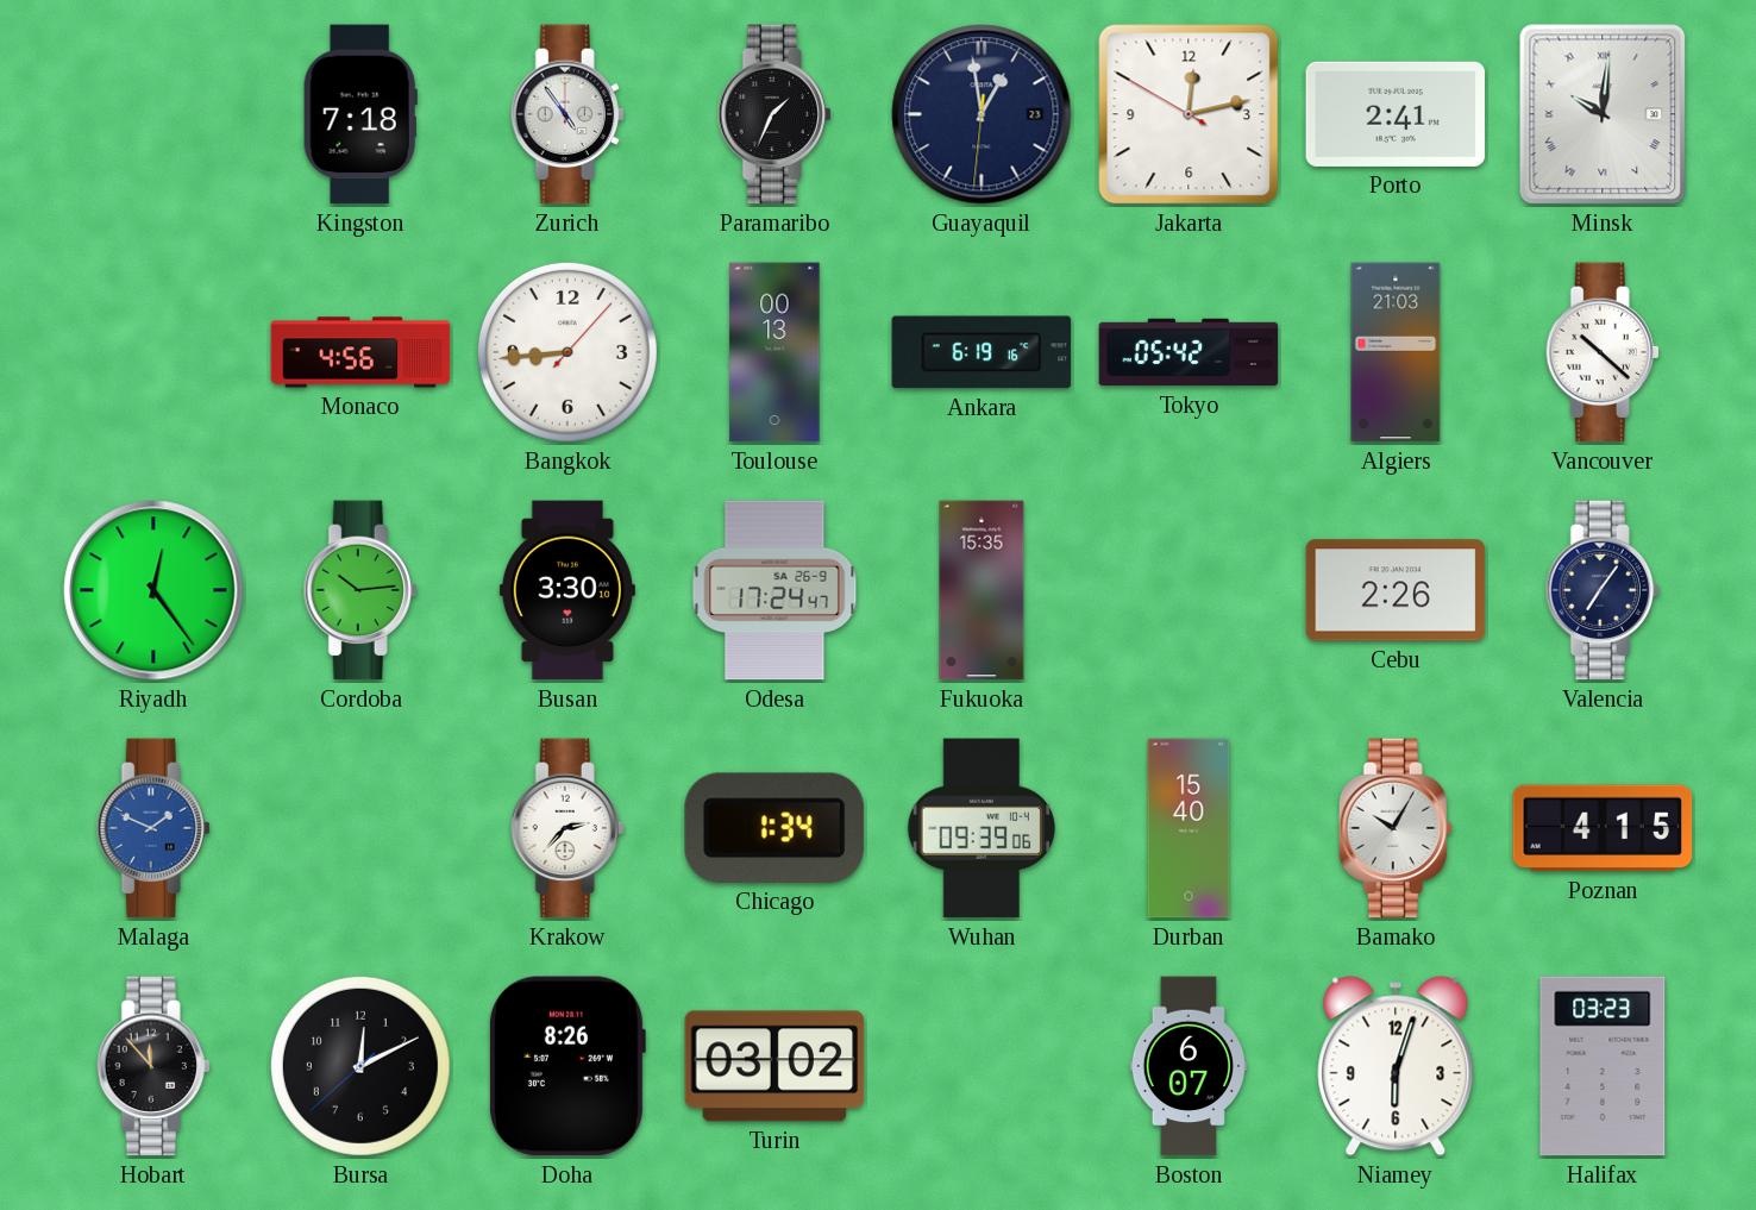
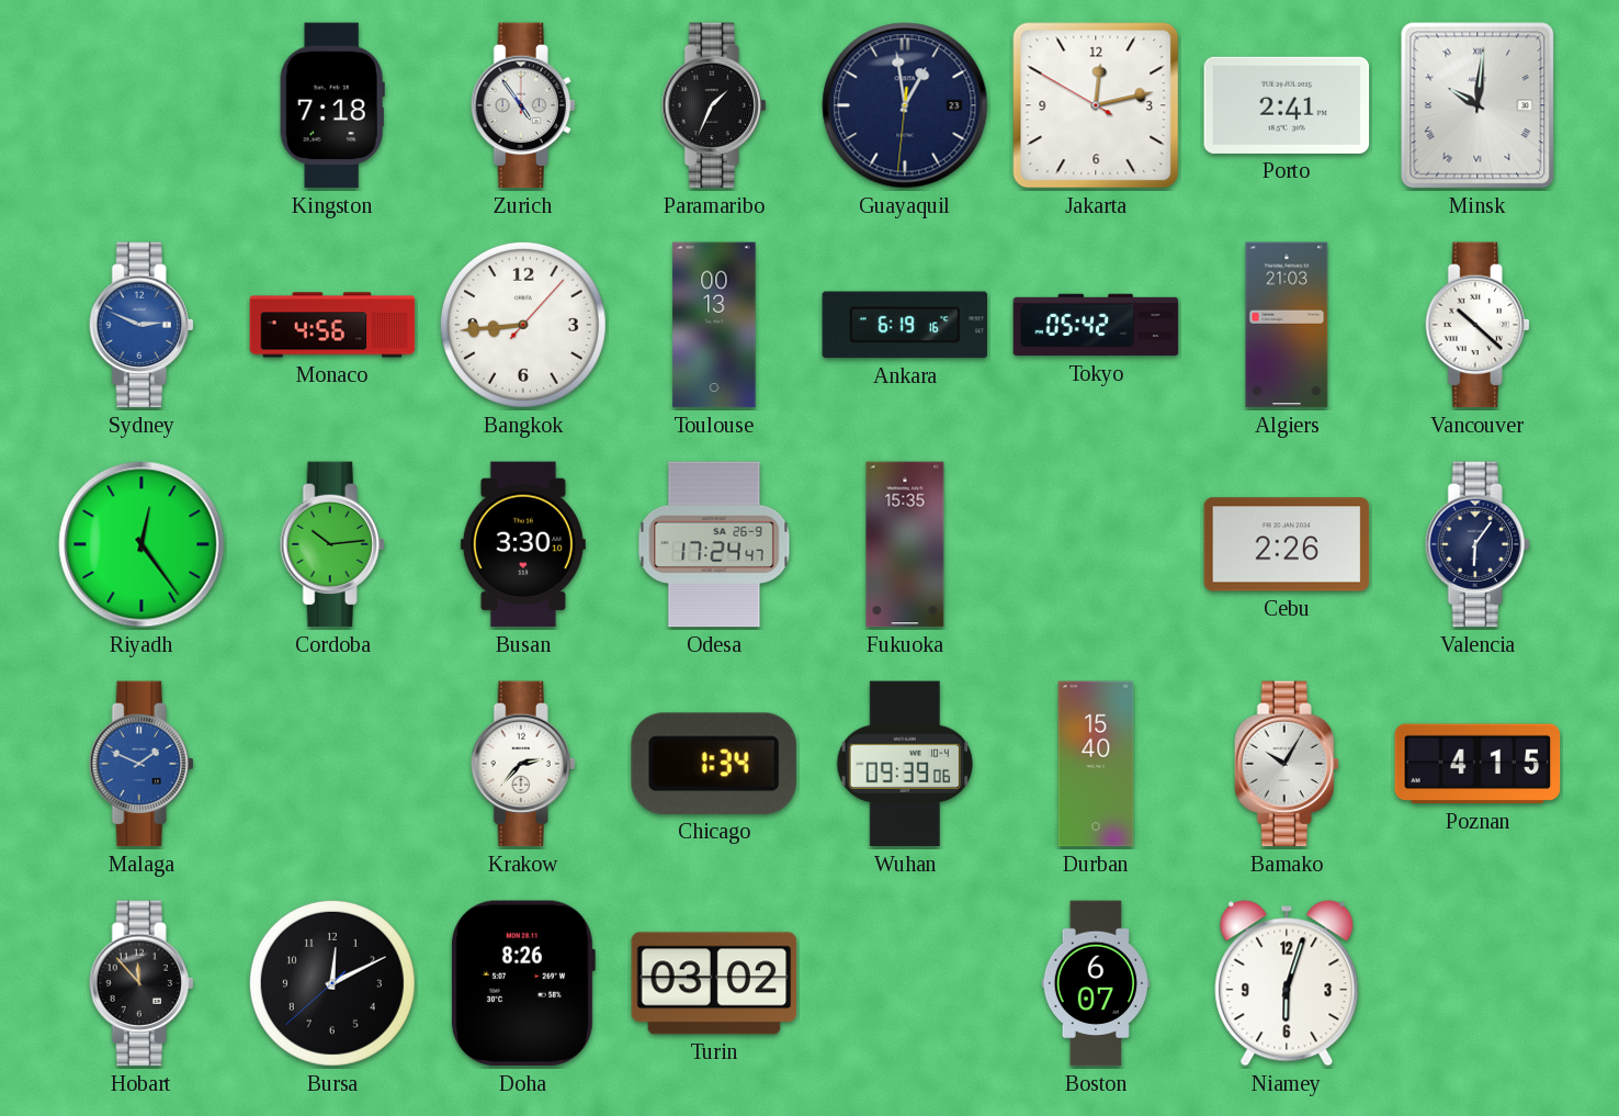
Sydney: none -> 2:49
Valencia: 7:06 -> 6:06
Halifax: 03:23 -> none
